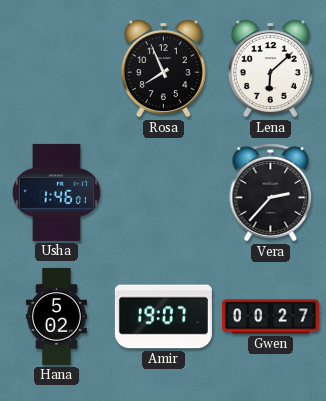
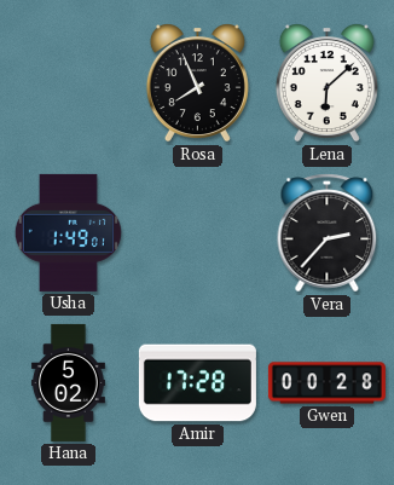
Usha: 1:46 -> 1:49
Amir: 19:07 -> 17:28
Gwen: 00:27 -> 00:28
